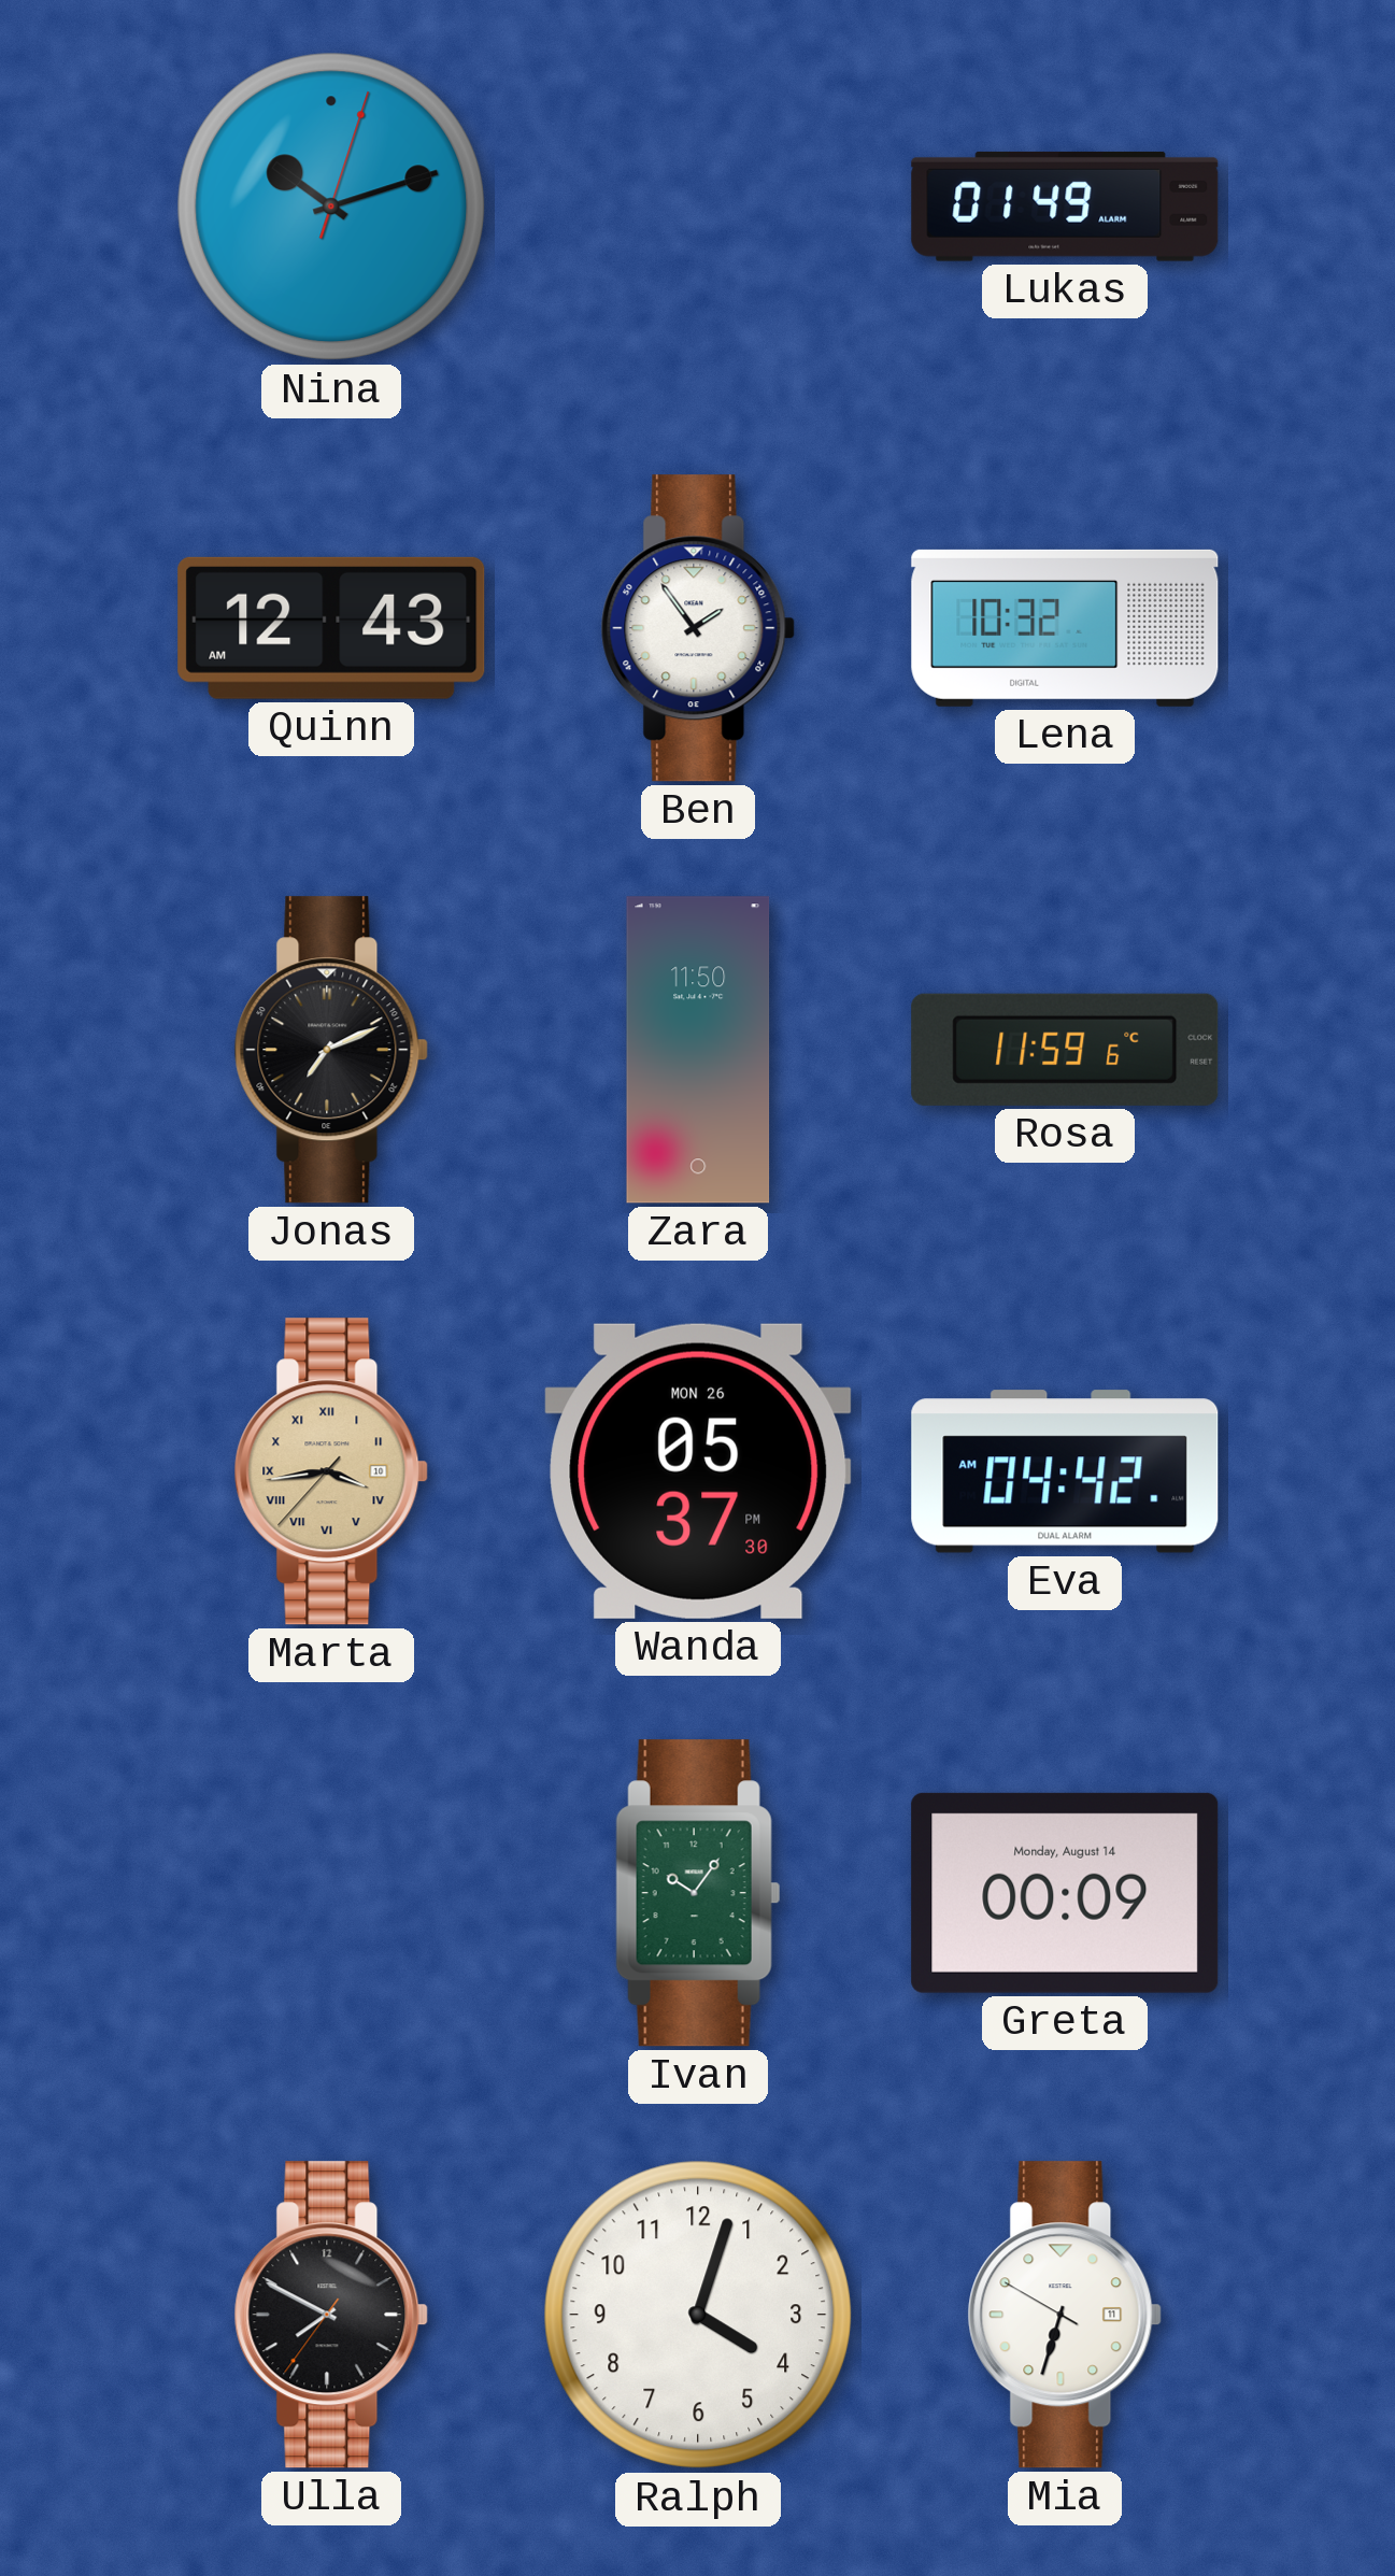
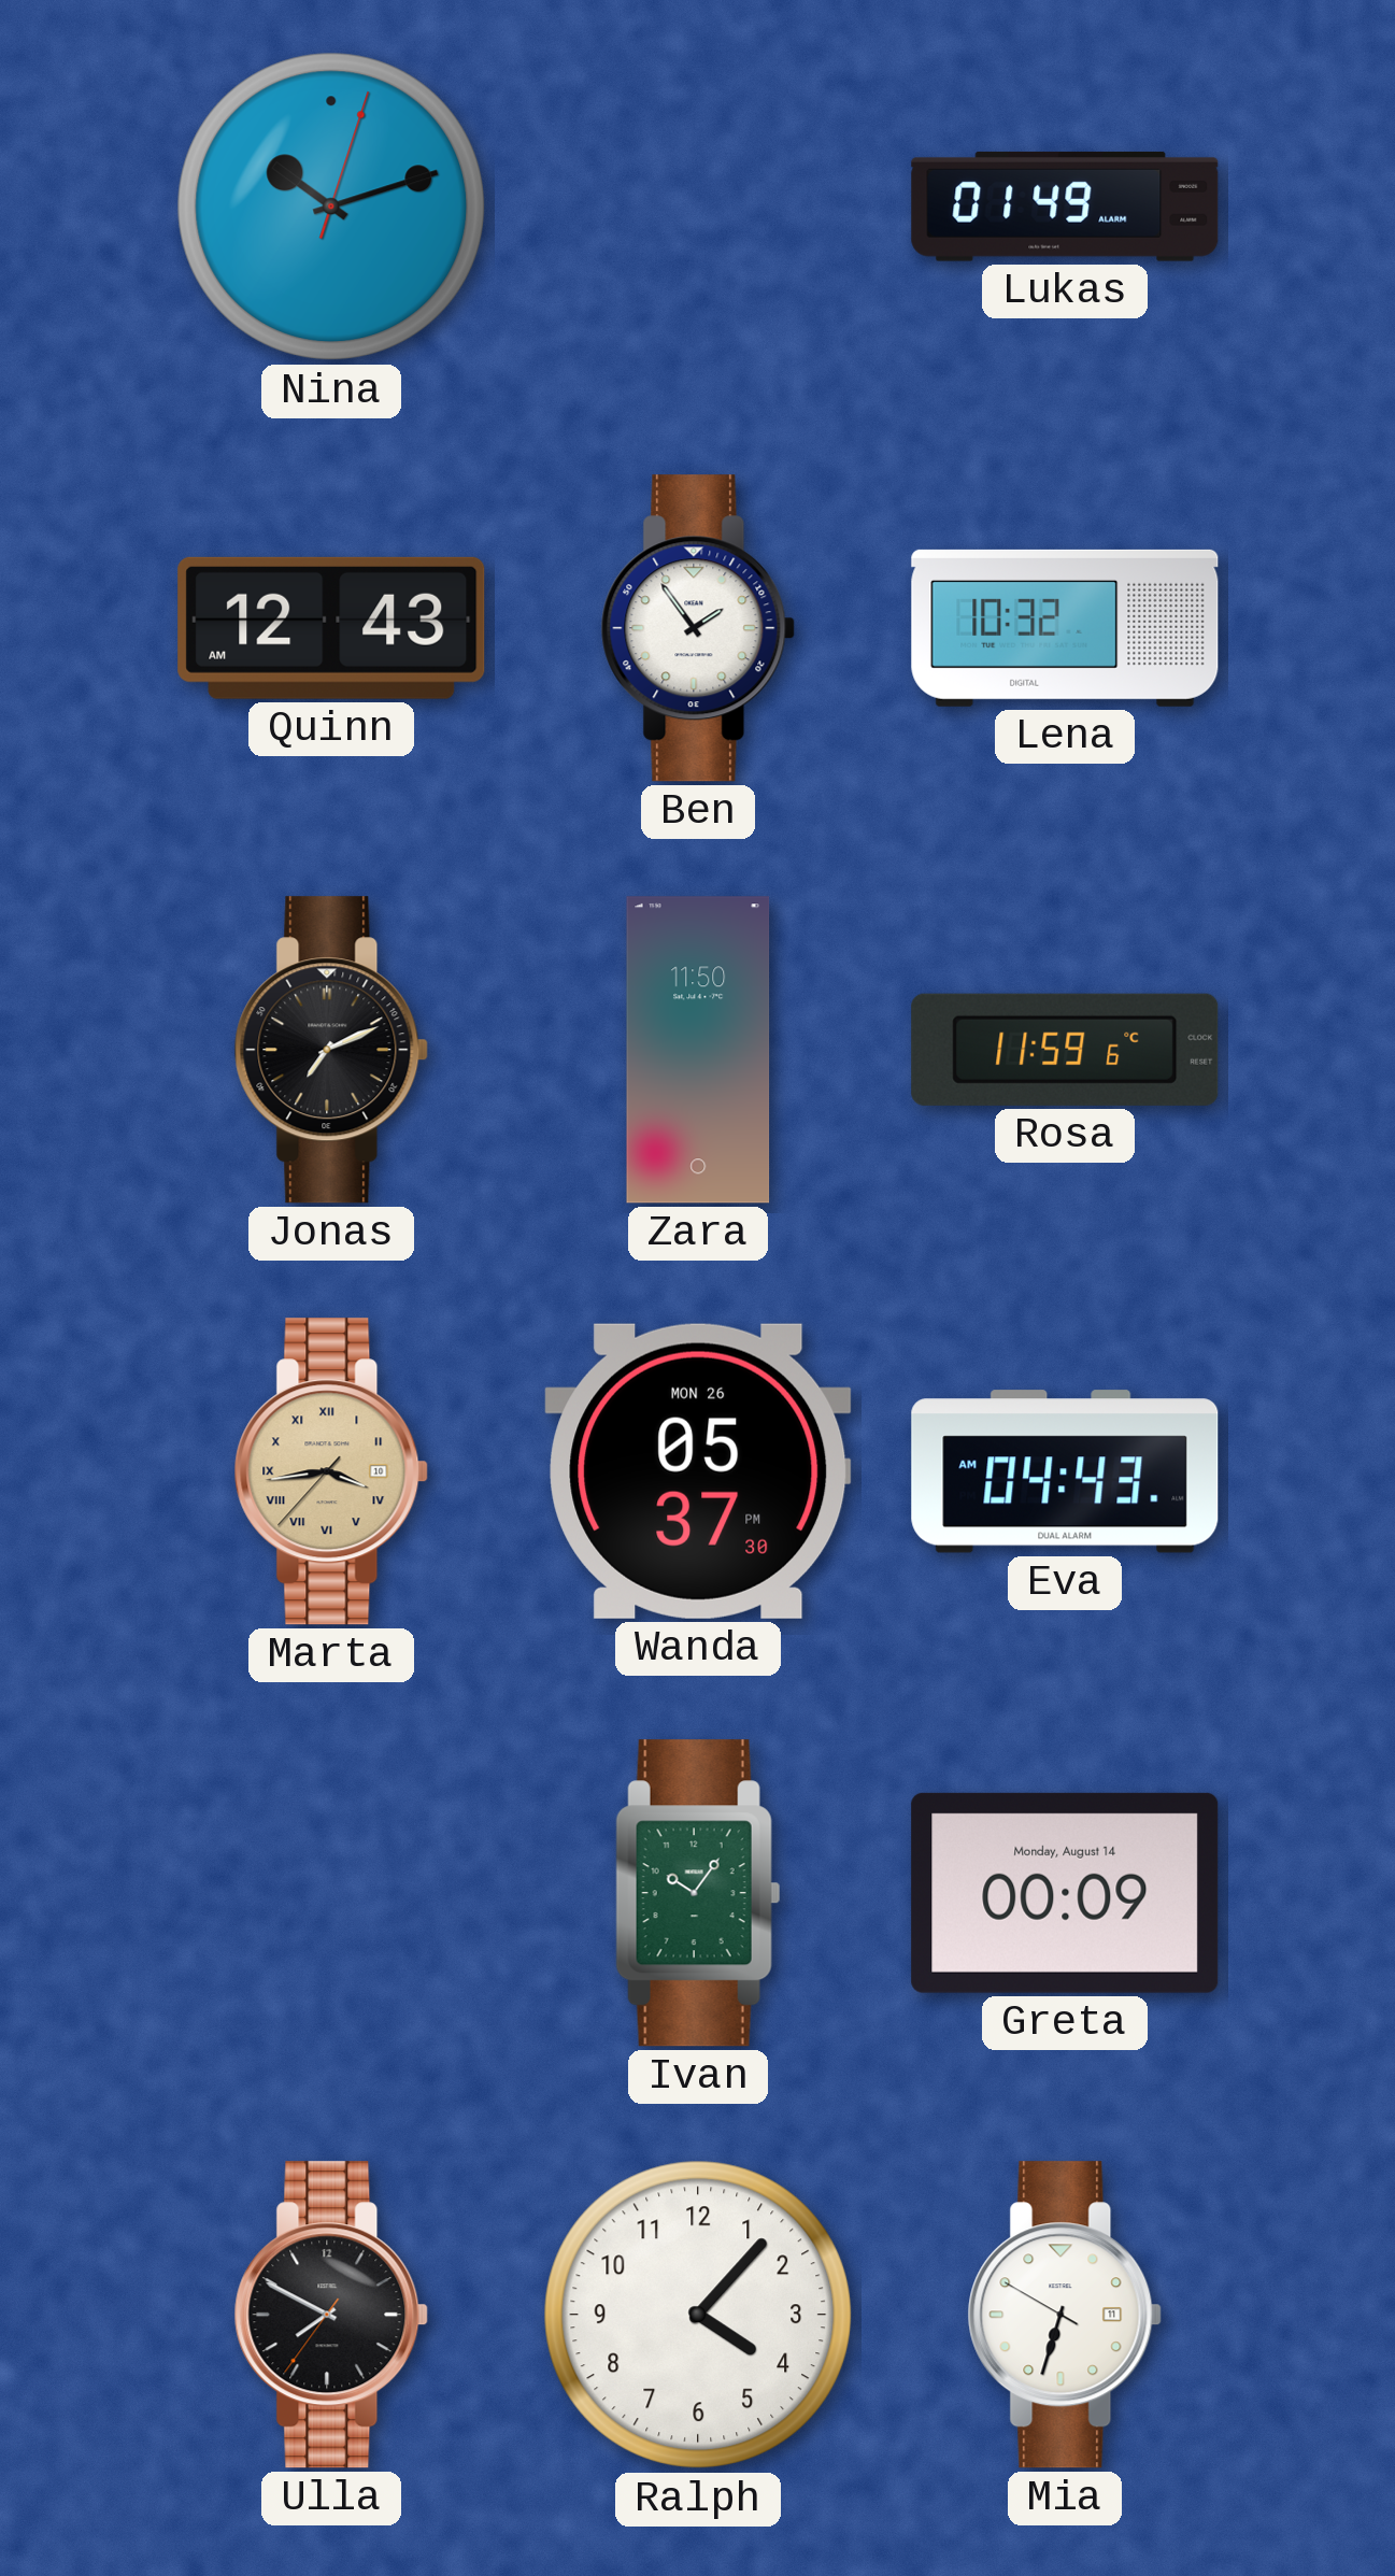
Eva: 04:42 -> 04:43
Ralph: 4:03 -> 4:07
